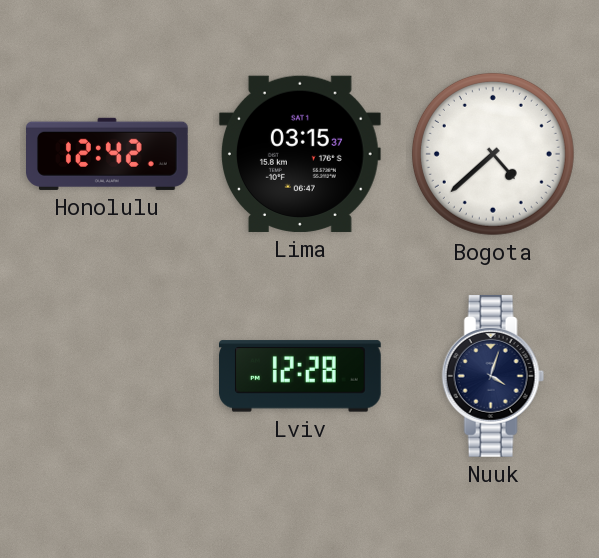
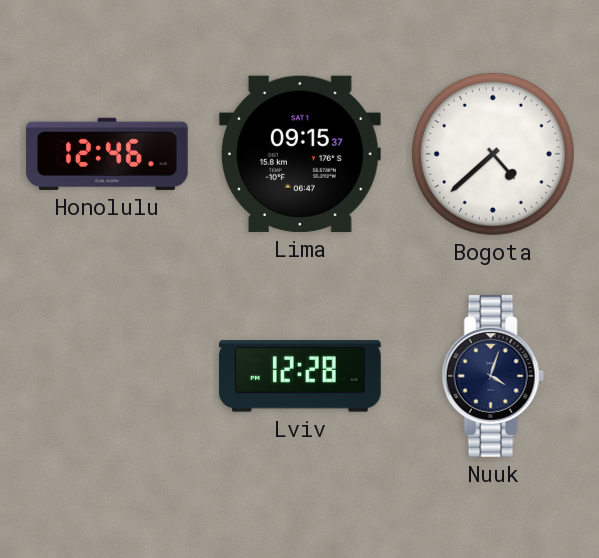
Honolulu: 12:42 -> 12:46
Lima: 03:15 -> 09:15
